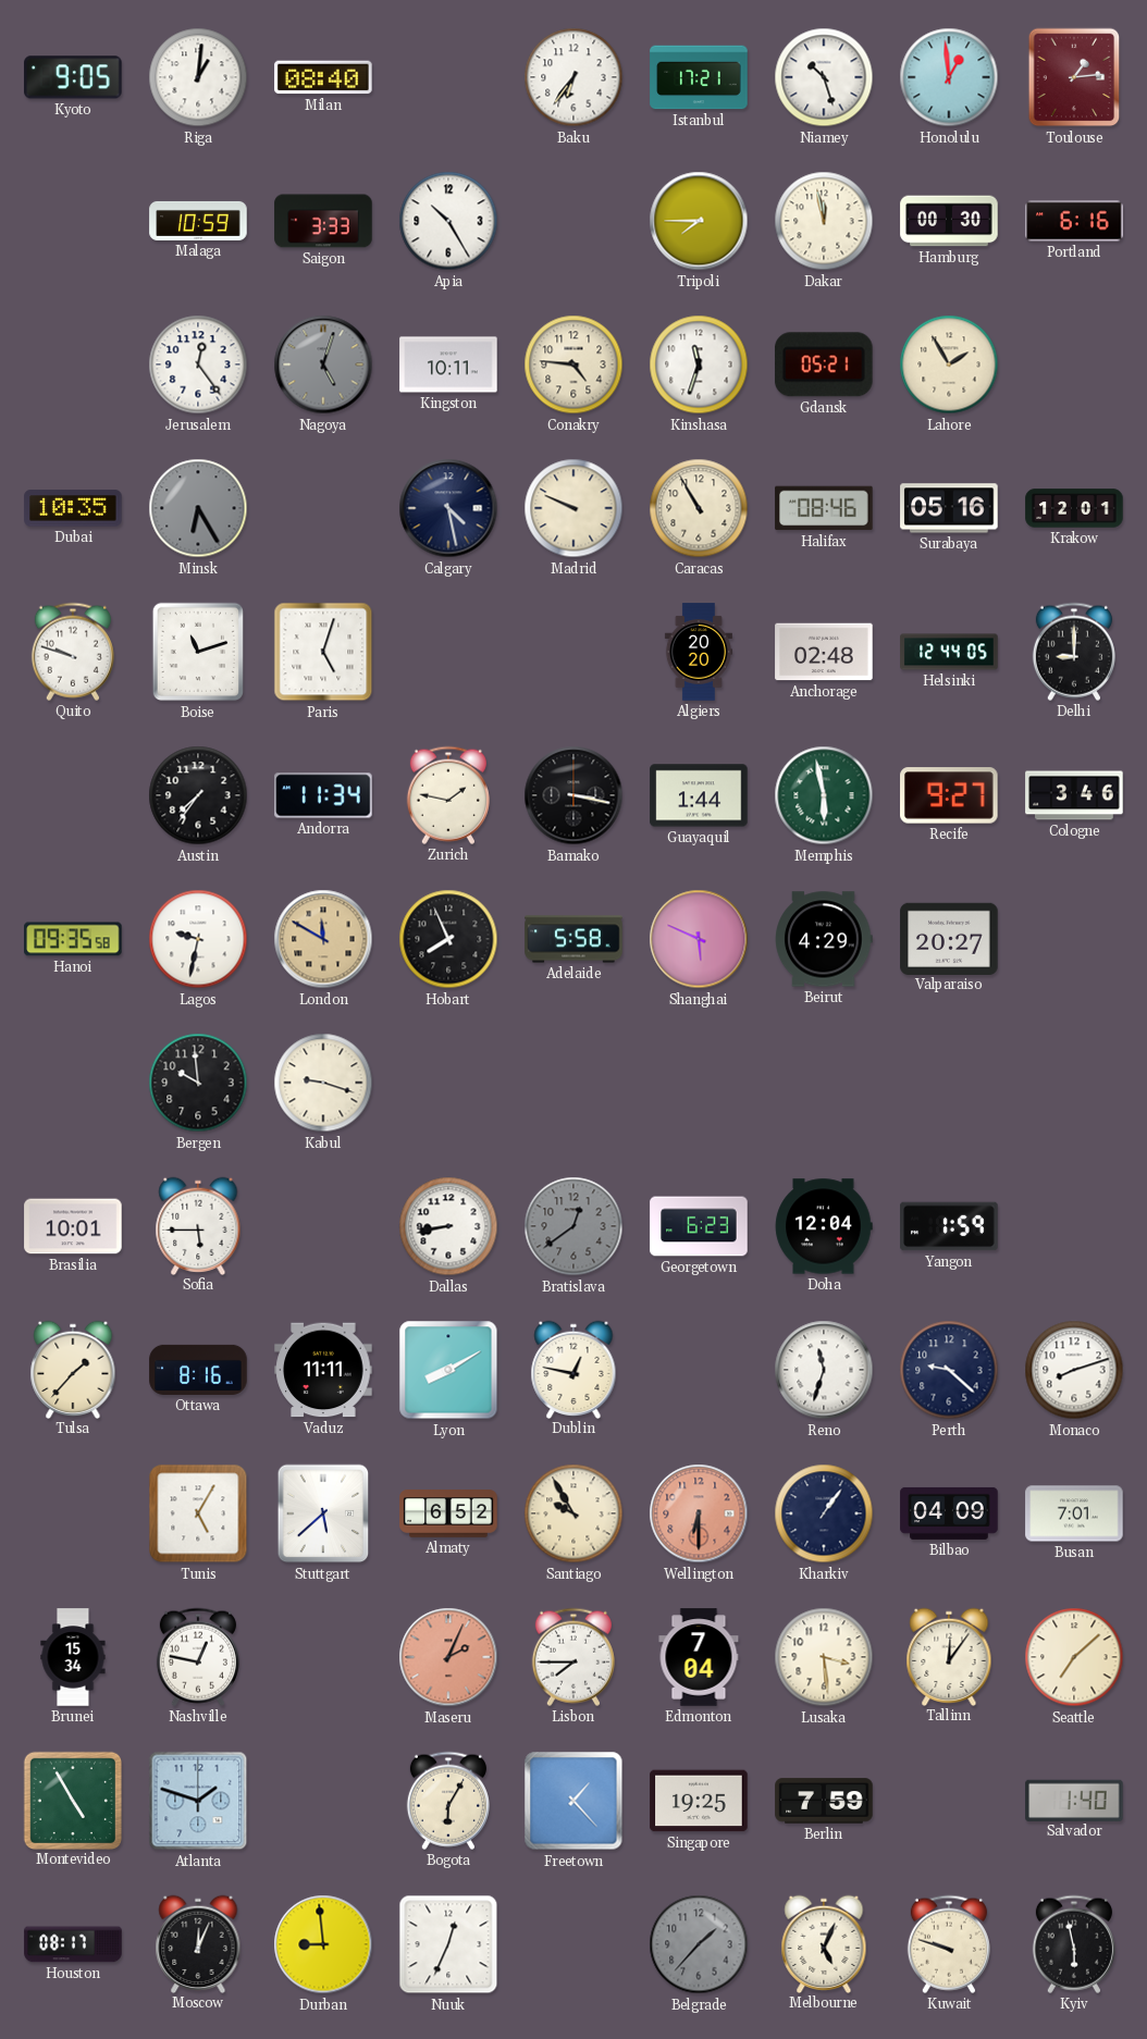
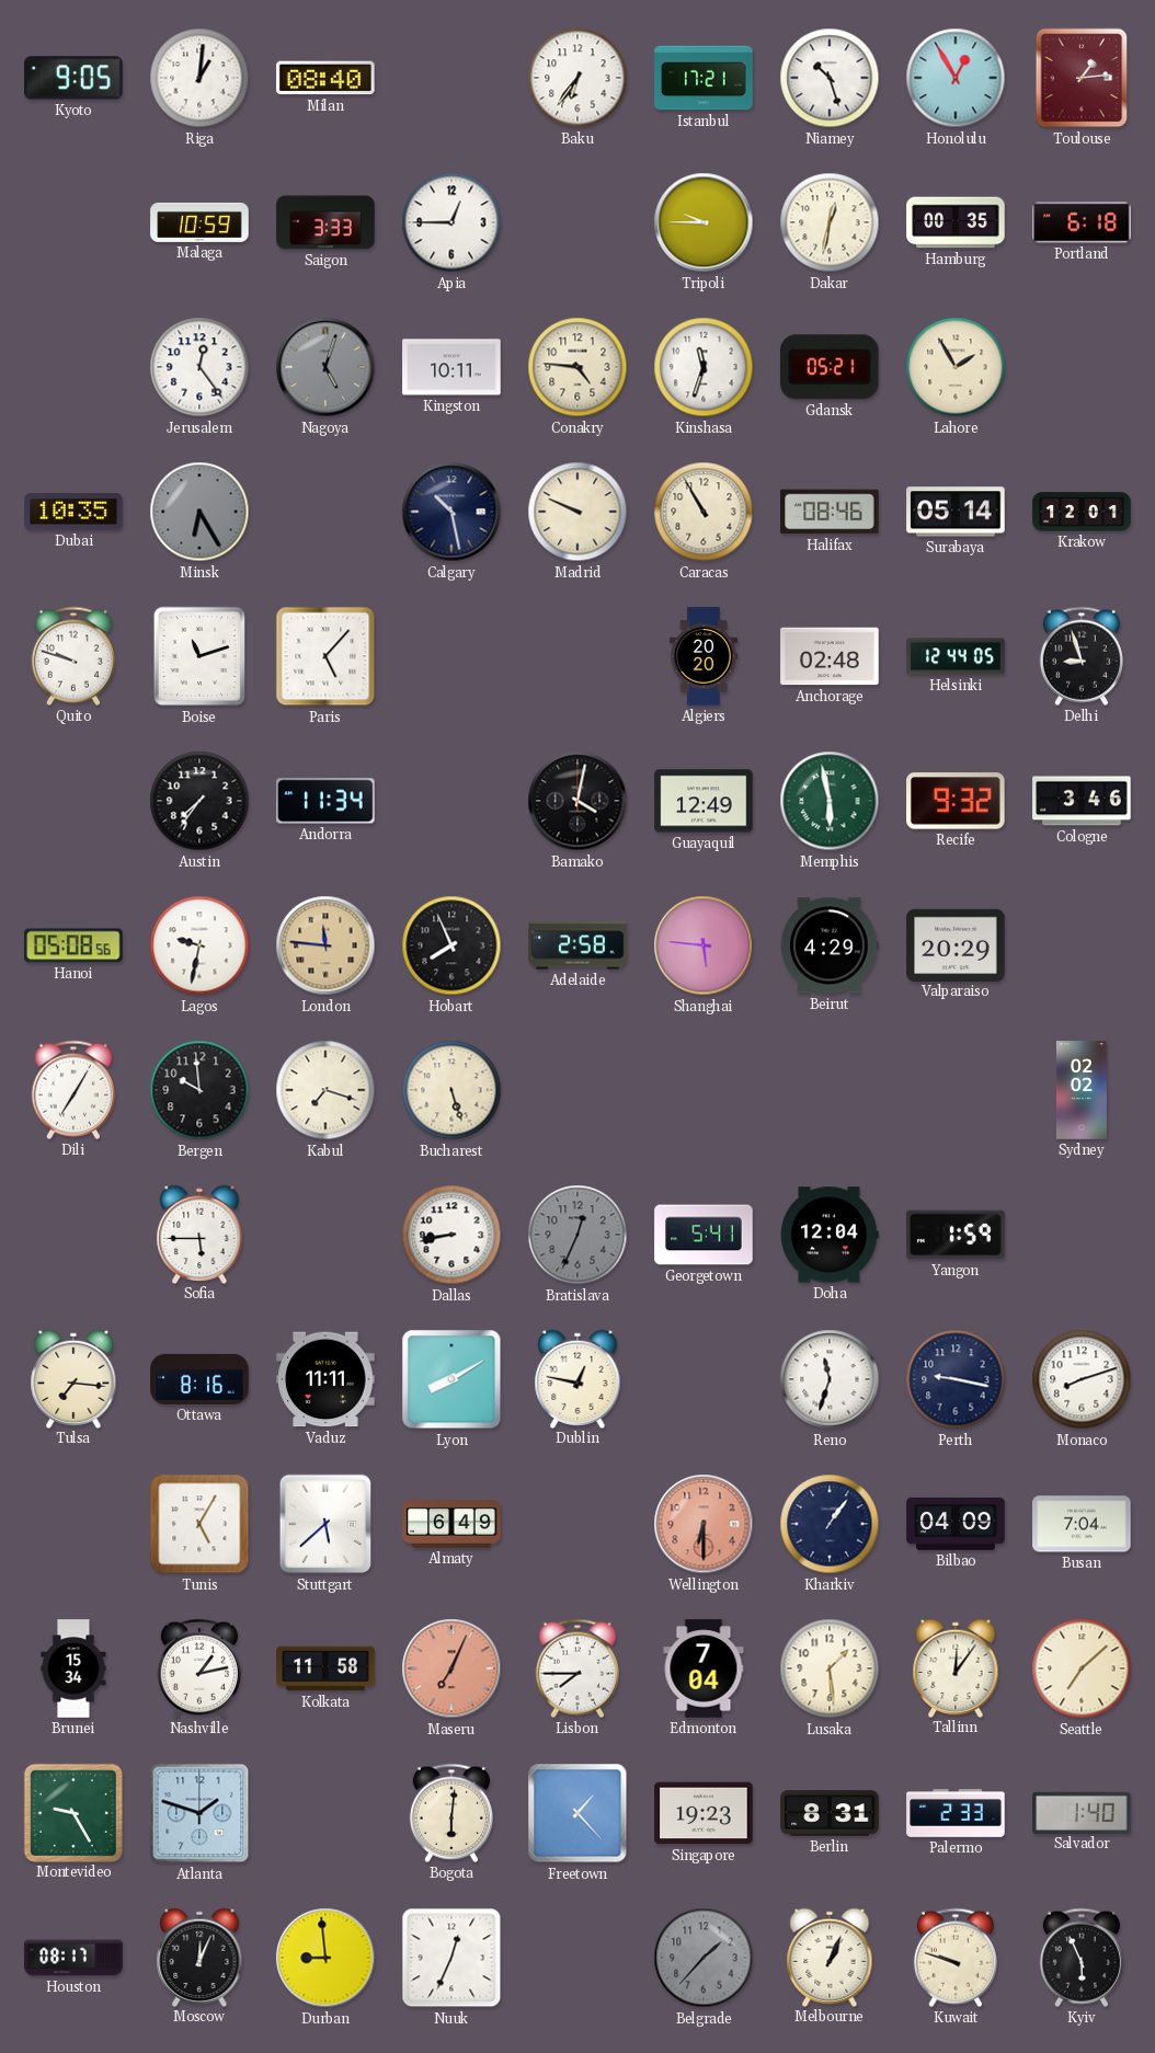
Honolulu: 12:59 -> 12:55
Apia: 10:25 -> 12:45
Tripoli: 7:45 -> 9:45
Dakar: 11:58 -> 12:32
Hamburg: 00:30 -> 00:35
Portland: 6:16 -> 6:18
Calgary: 4:28 -> 10:28
Surabaya: 05:16 -> 05:14
Paris: 5:03 -> 5:07
Delhi: 9:00 -> 8:57
Zurich: 1:47 -> none
Bamako: 3:17 -> 4:02
Guayaquil: 1:44 -> 12:49
Recife: 9:27 -> 9:32
Hanoi: 09:35 -> 05:08
London: 11:50 -> 11:46
Adelaide: 5:58 -> 2:58
Shanghai: 5:49 -> 5:46
Valparaiso: 20:27 -> 20:29
Dili: none -> 7:05
Kabul: 9:18 -> 7:18
Bucharest: none -> 5:27
Sydney: none -> 02:02
Brasilia: 10:01 -> none
Bratislava: 12:39 -> 12:34
Georgetown: 6:23 -> 5:41
Tulsa: 1:37 -> 7:16
Perth: 9:22 -> 9:17
Almaty: 6:52 -> 6:49
Santiago: 9:55 -> none
Busan: 7:01 -> 7:04
Nashville: 12:47 -> 1:13
Kolkata: none -> 11:58
Maseru: 2:04 -> 7:04
Lusaka: 3:29 -> 1:29
Montevideo: 4:55 -> 9:25
Bogota: 6:05 -> 6:01
Singapore: 19:25 -> 19:23
Berlin: 7:59 -> 8:31
Palermo: none -> 2:33
Melbourne: 5:04 -> 1:04
Kyiv: 5:58 -> 5:56
